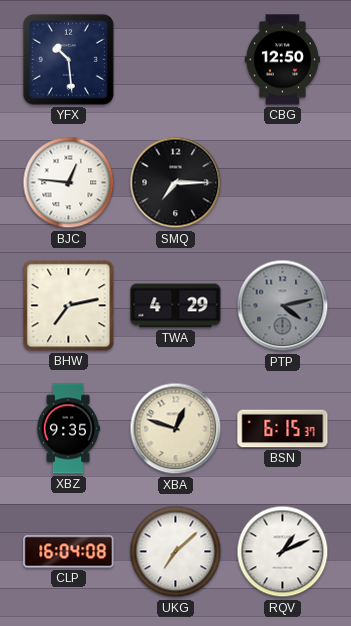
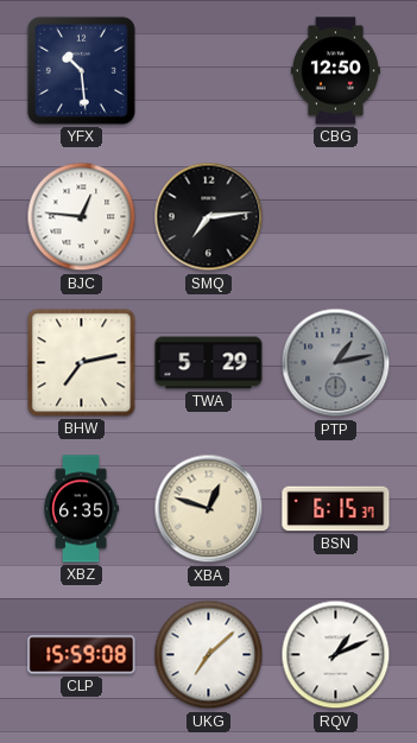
SMQ: 7:15 -> 7:14
TWA: 4:29 -> 5:29
PTP: 4:13 -> 1:13
XBZ: 9:35 -> 6:35
CLP: 16:04 -> 15:59
